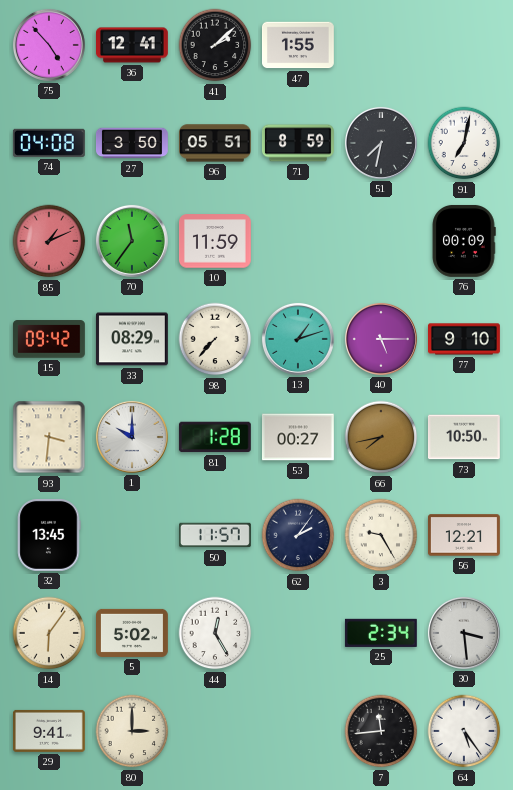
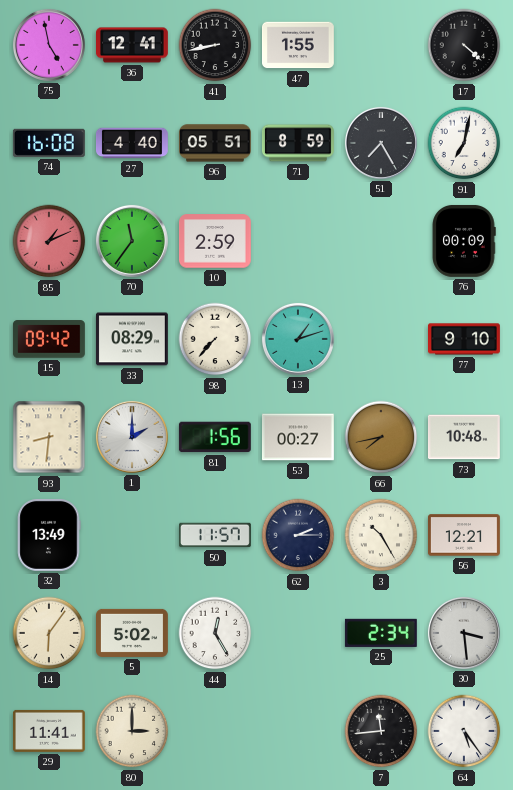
75: 4:53 -> 4:58
41: 2:08 -> 8:43
17: none -> 4:22
74: 04:08 -> 16:08
27: 3:50 -> 4:40
51: 7:32 -> 7:25
10: 11:59 -> 2:59
40: 5:15 -> none
93: 3:31 -> 8:31
1: 10:00 -> 2:00
81: 1:28 -> 1:56
73: 10:50 -> 10:48
32: 13:45 -> 13:49
62: 2:06 -> 2:15
3: 9:25 -> 10:25
29: 9:41 -> 11:41
